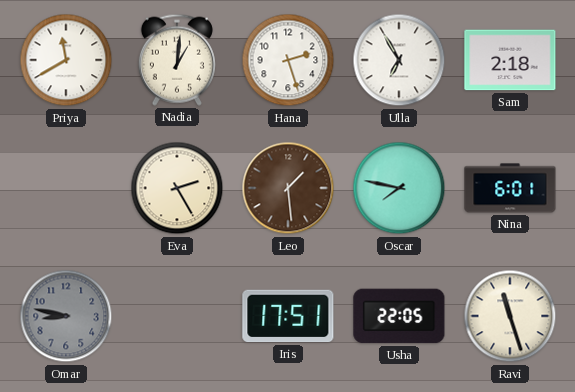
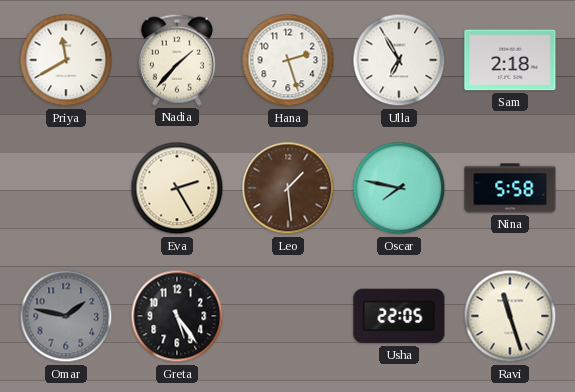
Nadia: 1:01 -> 1:37
Nina: 6:01 -> 5:58
Omar: 8:47 -> 1:47
Greta: none -> 5:24
Iris: 17:51 -> none
